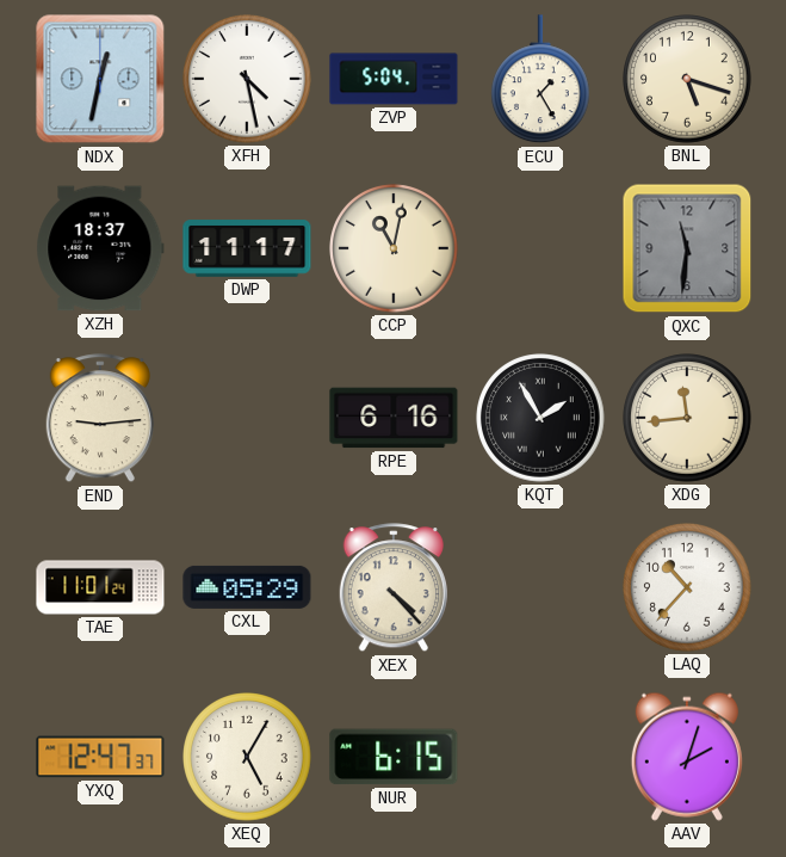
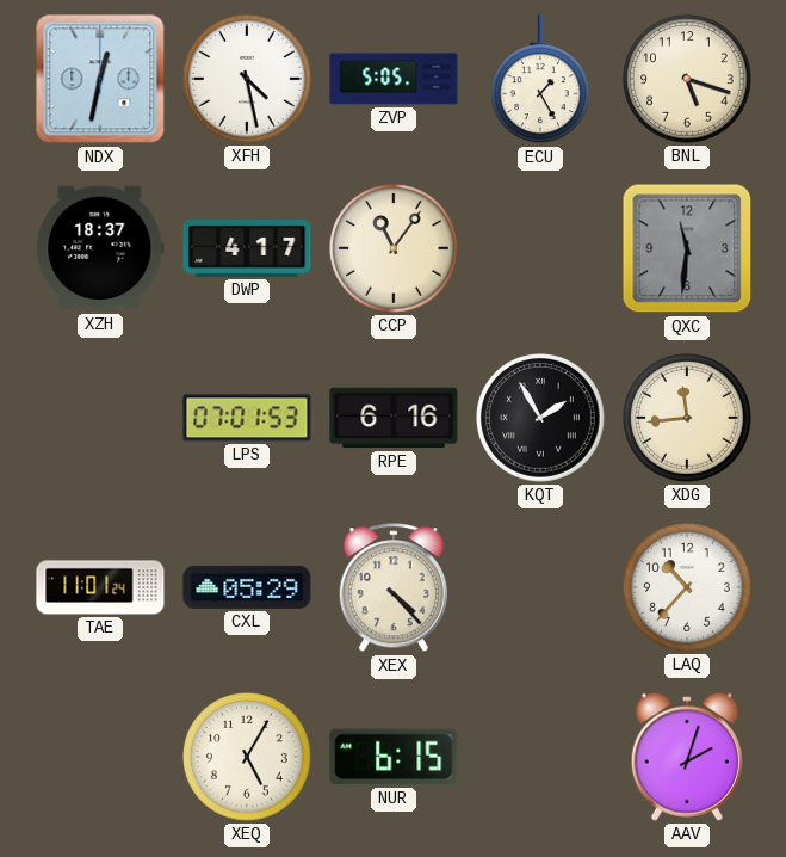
ZVP: 5:04 -> 5:05
DWP: 11:17 -> 4:17
CCP: 11:02 -> 11:06
END: 9:14 -> none
LPS: none -> 07:01
YXQ: 12:47 -> none
